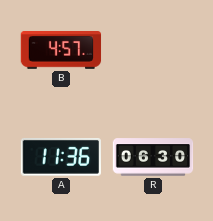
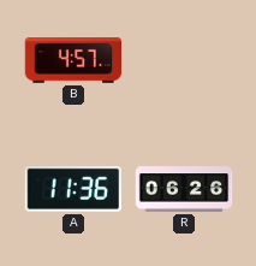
R: 06:30 -> 06:26
